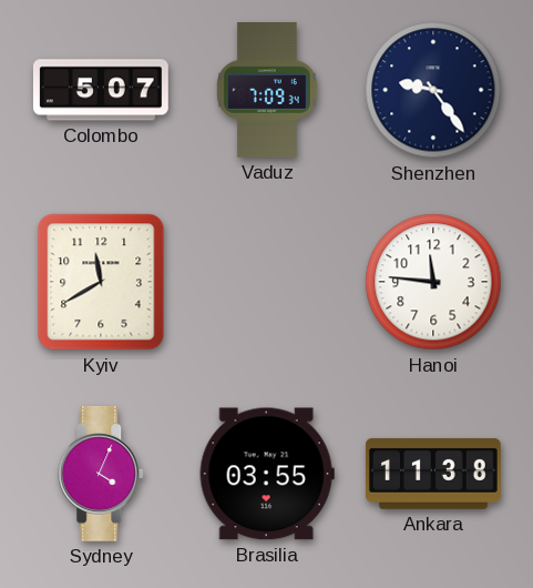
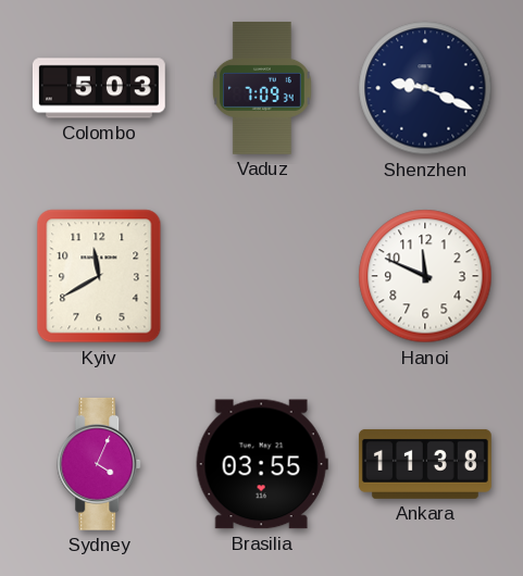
Colombo: 5:07 -> 5:03
Shenzhen: 9:24 -> 9:19
Hanoi: 11:46 -> 11:49
